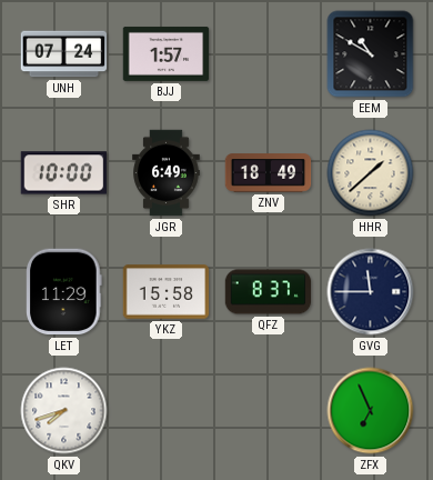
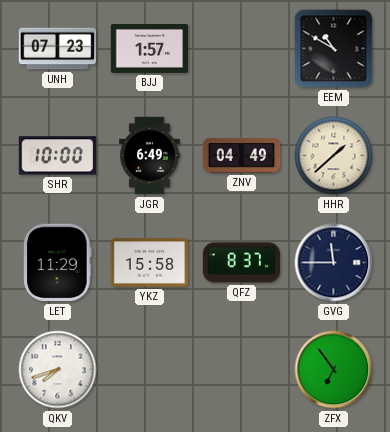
UNH: 07:24 -> 07:23
ZNV: 18:49 -> 04:49
ZFX: 6:56 -> 6:54
